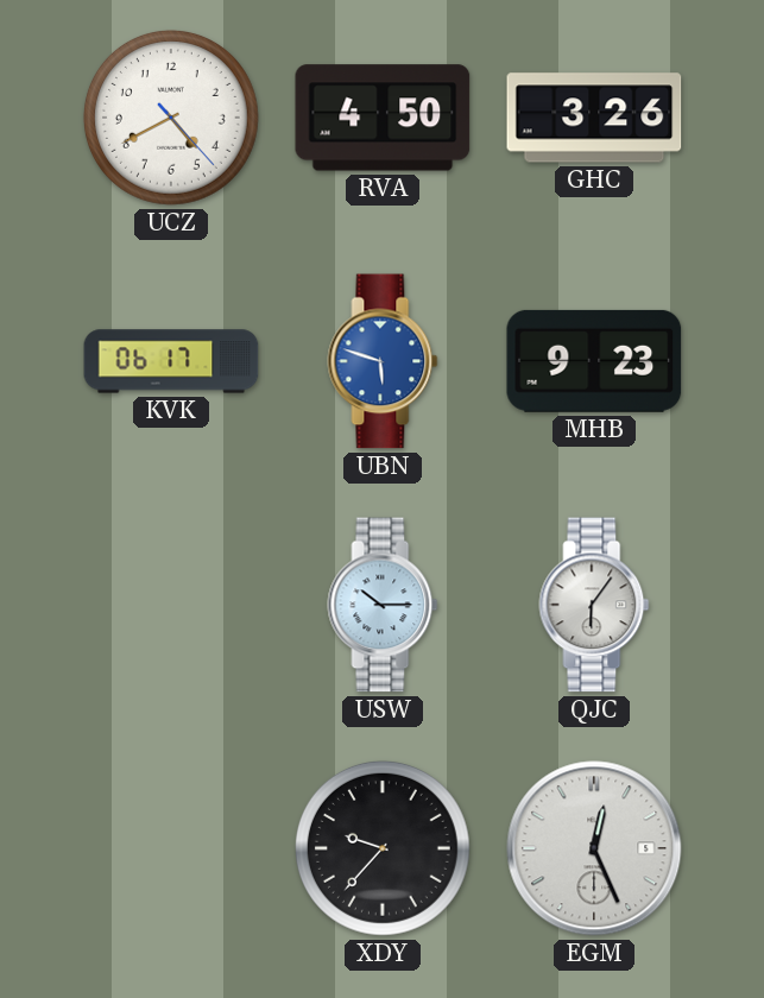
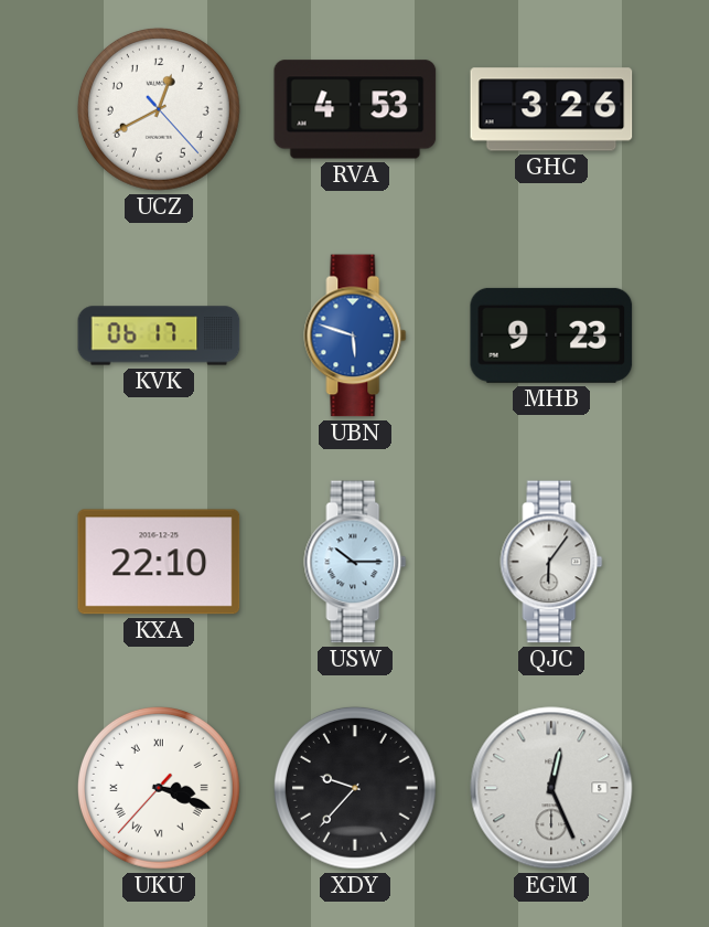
UCZ: 4:40 -> 12:40
RVA: 4:50 -> 4:53
KXA: none -> 22:10
UKU: none -> 3:18
